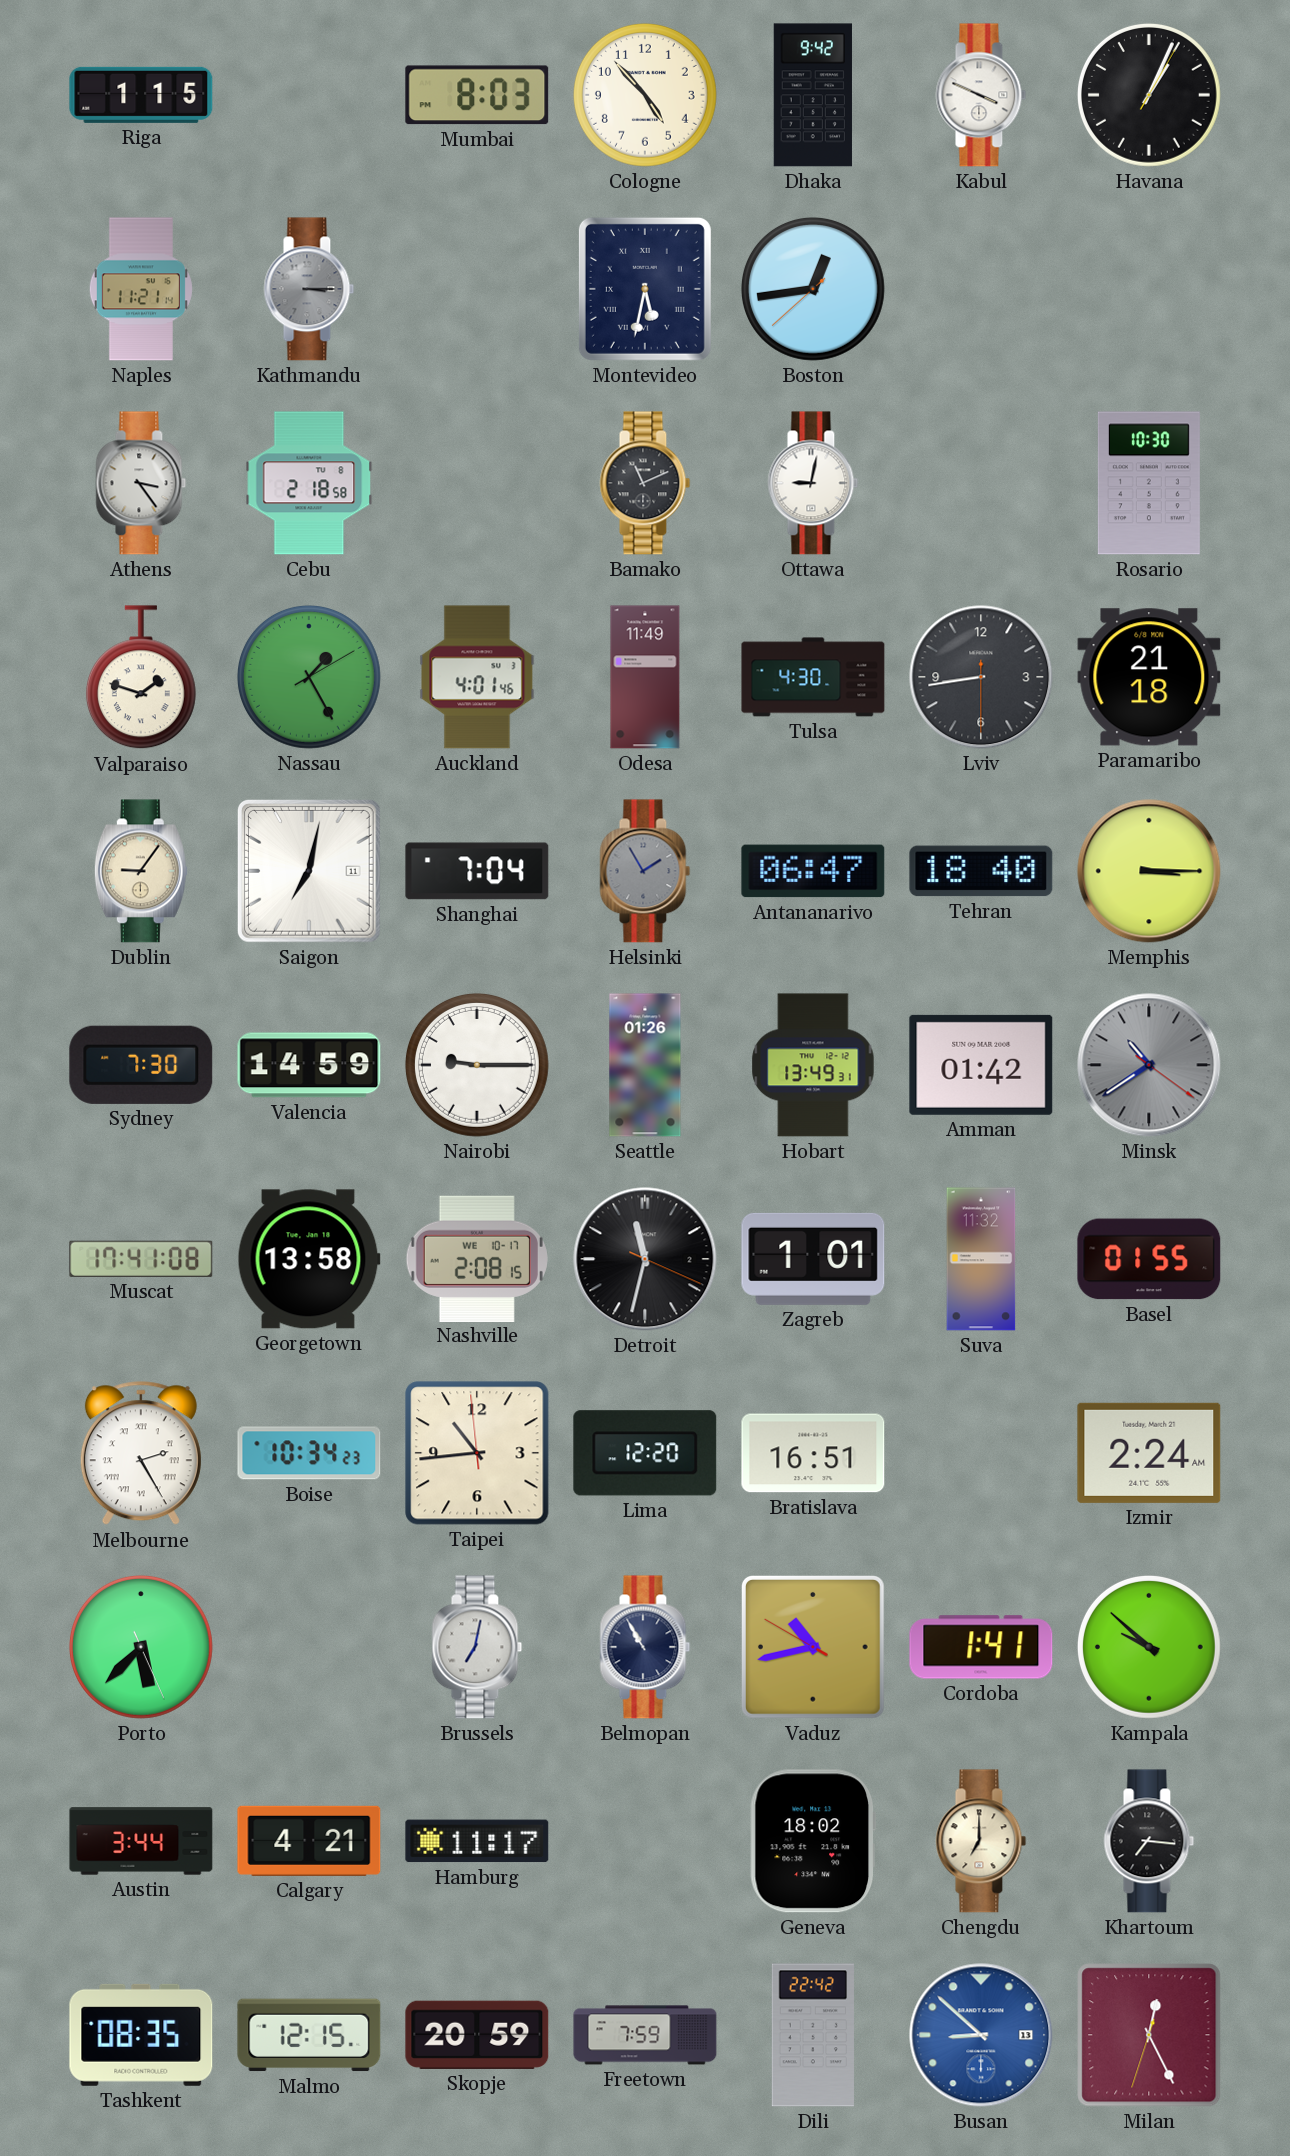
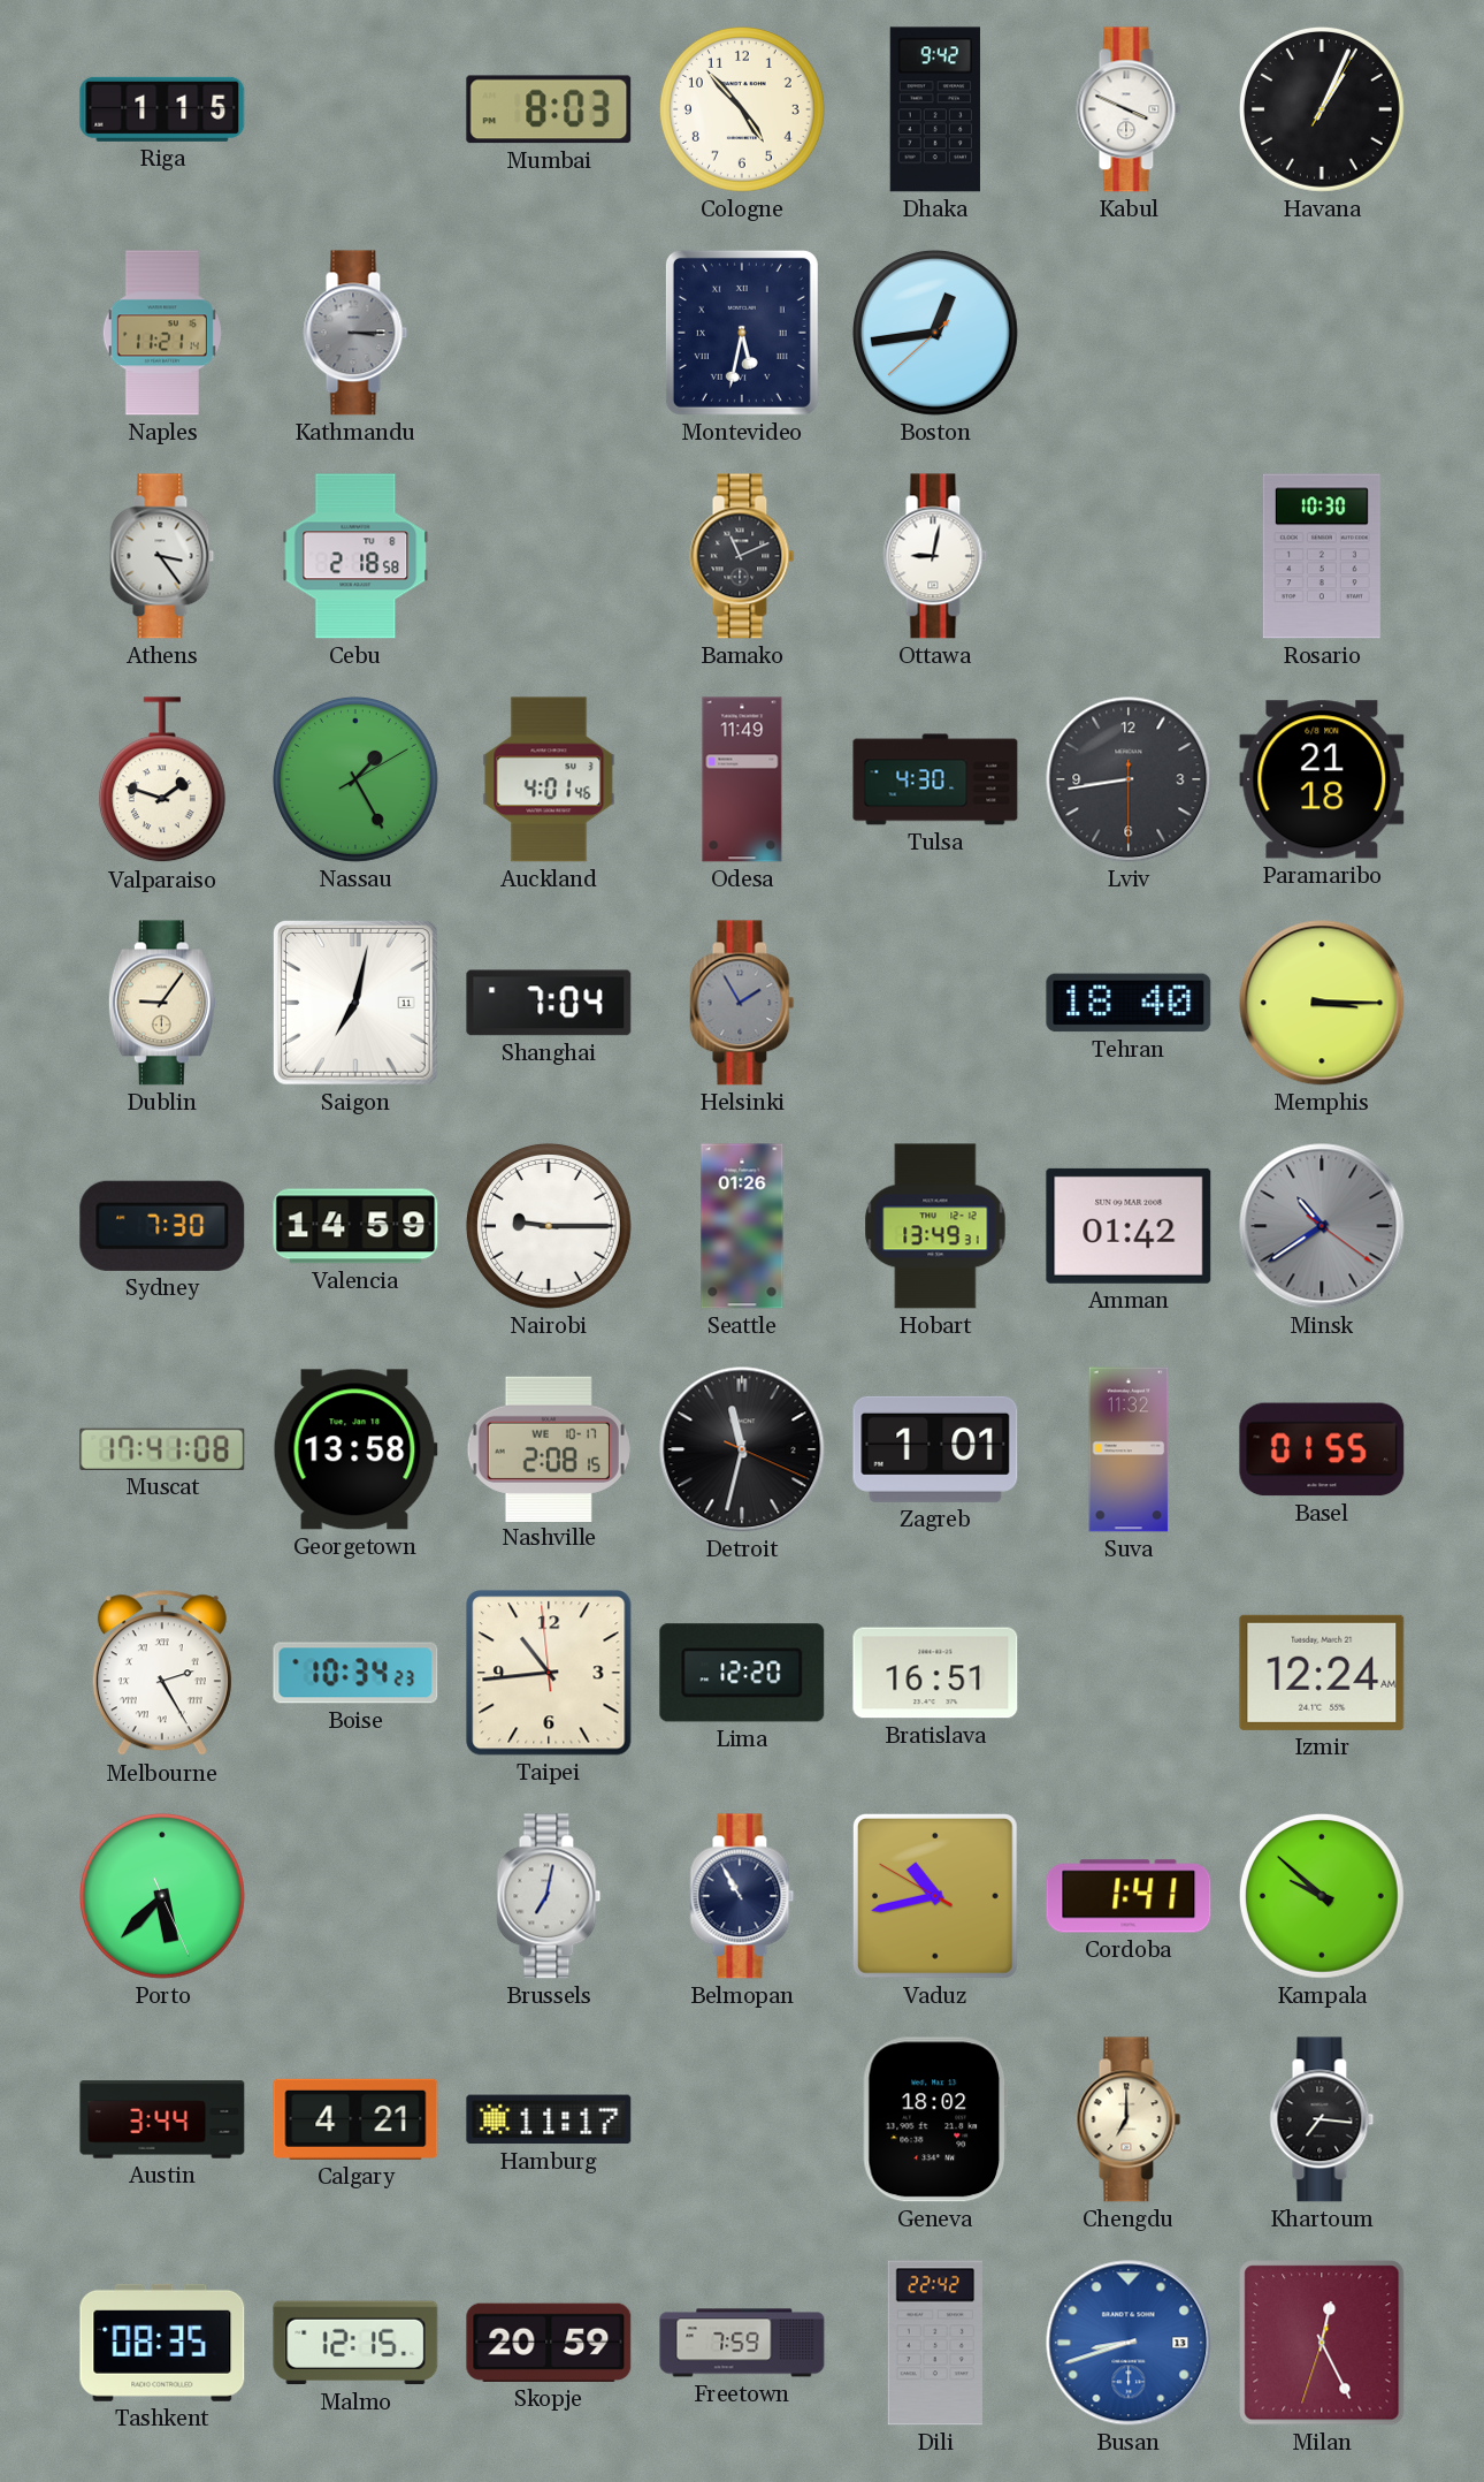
Antananarivo: 06:47 -> none
Izmir: 2:24 -> 12:24
Busan: 8:52 -> 8:42
